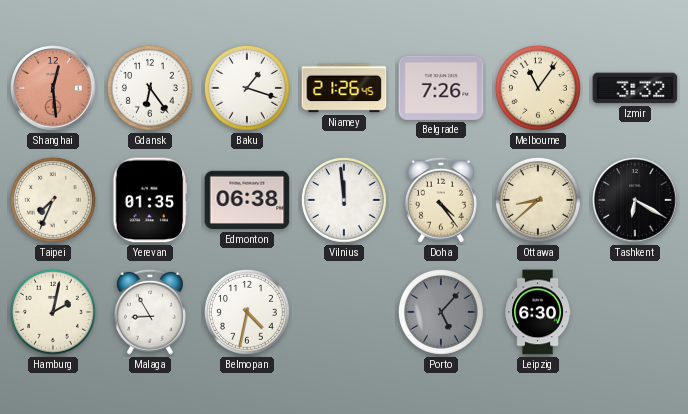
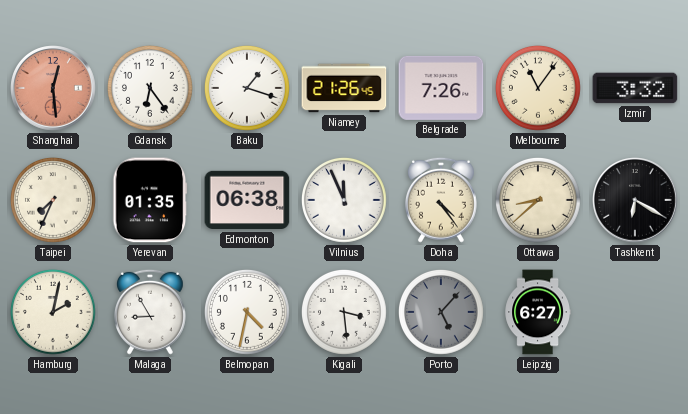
Vilnius: 11:59 -> 11:56
Kigali: none -> 3:29
Leipzig: 6:30 -> 6:27
